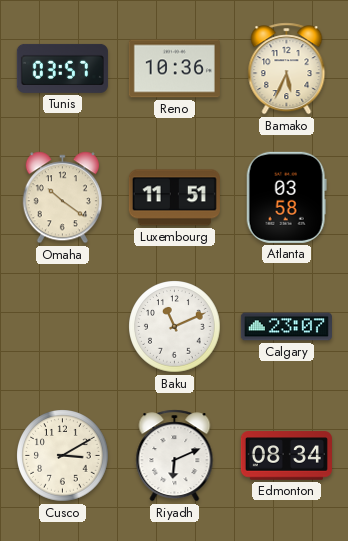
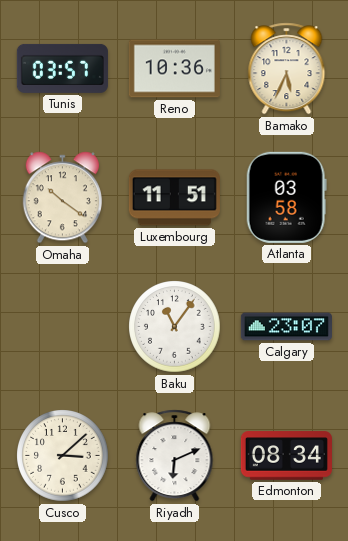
Baku: 11:11 -> 11:06
Cusco: 3:10 -> 3:08
